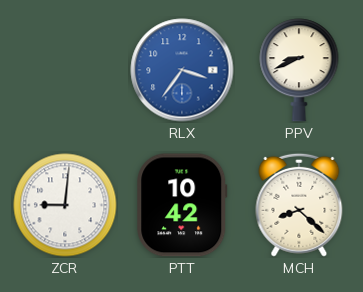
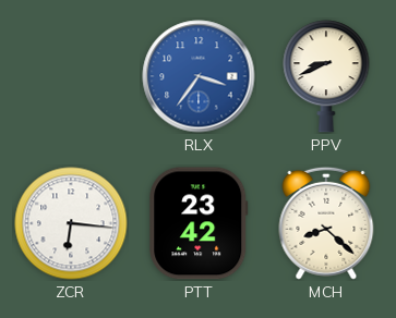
ZCR: 9:01 -> 6:16
PTT: 10:42 -> 23:42
